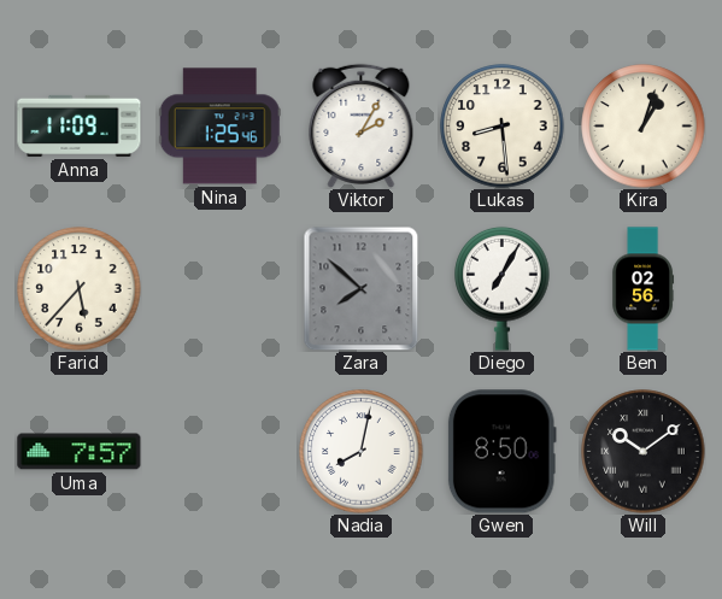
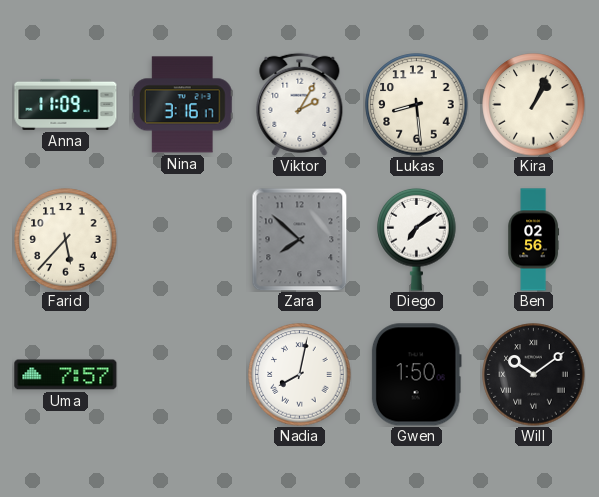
Nina: 1:25 -> 3:16
Kira: 1:03 -> 1:04
Diego: 7:05 -> 7:09
Gwen: 8:50 -> 1:50
